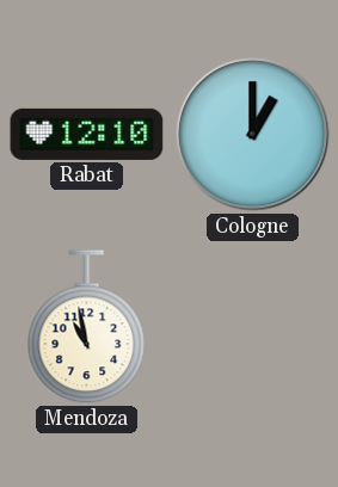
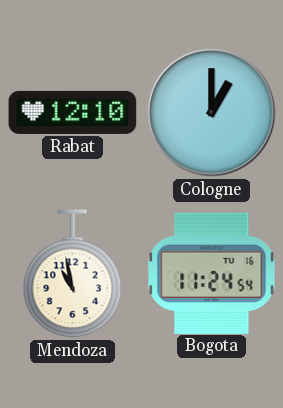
Bogota: none -> 11:24
